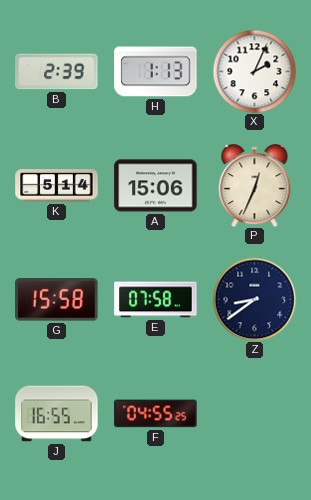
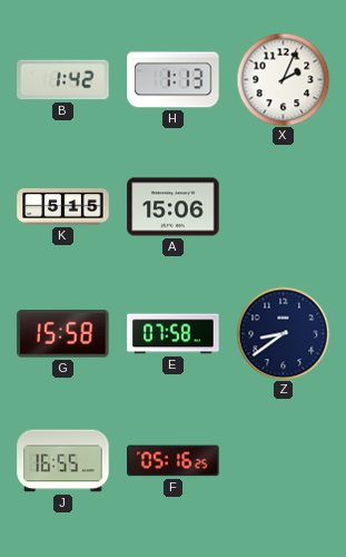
B: 2:39 -> 1:42
K: 5:14 -> 5:15
P: 12:34 -> none
F: 04:55 -> 05:16
